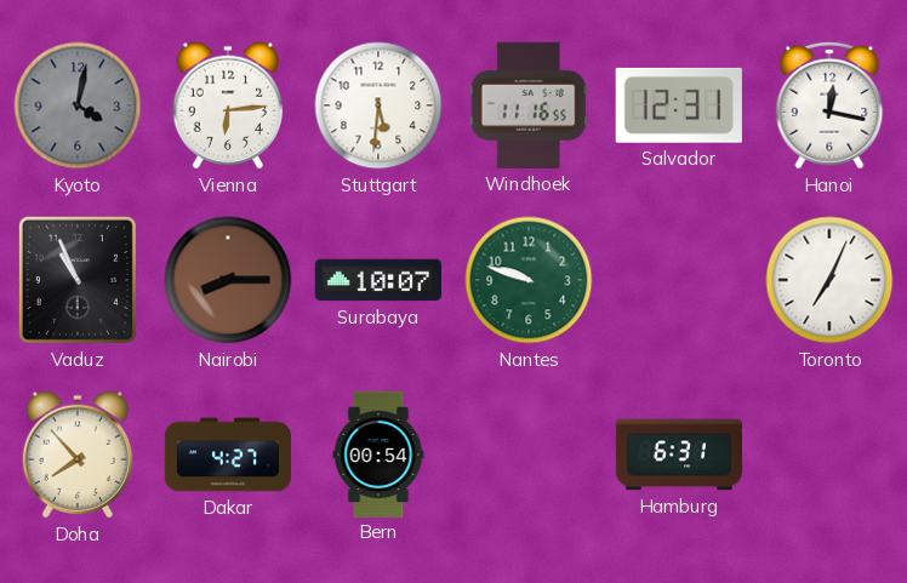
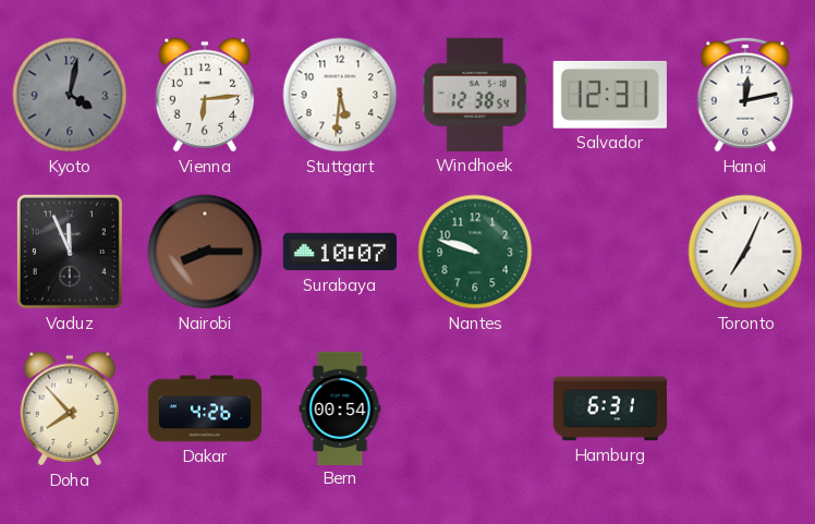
Windhoek: 11:16 -> 12:38
Hanoi: 12:17 -> 12:13
Vaduz: 10:56 -> 11:56
Dakar: 4:27 -> 4:26
